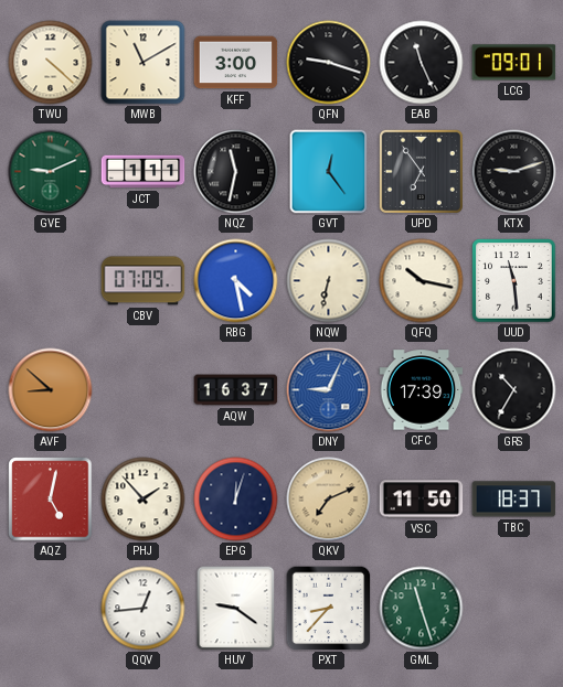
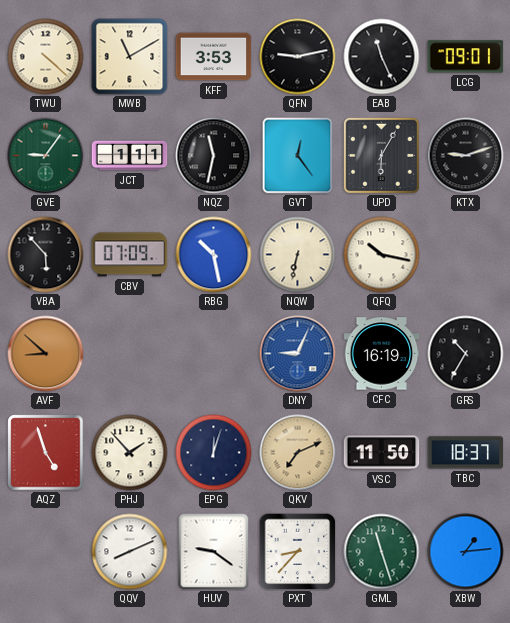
KFF: 3:00 -> 3:53
QFN: 9:18 -> 9:13
GVE: 9:11 -> 9:06
UPD: 6:54 -> 6:05
VBA: none -> 5:53
RBG: 4:28 -> 10:28
UUD: 11:29 -> none
AQW: 16:37 -> none
CFC: 17:39 -> 16:19
AQZ: 5:02 -> 4:57
QQV: 12:44 -> 8:11
XBW: none -> 1:14
